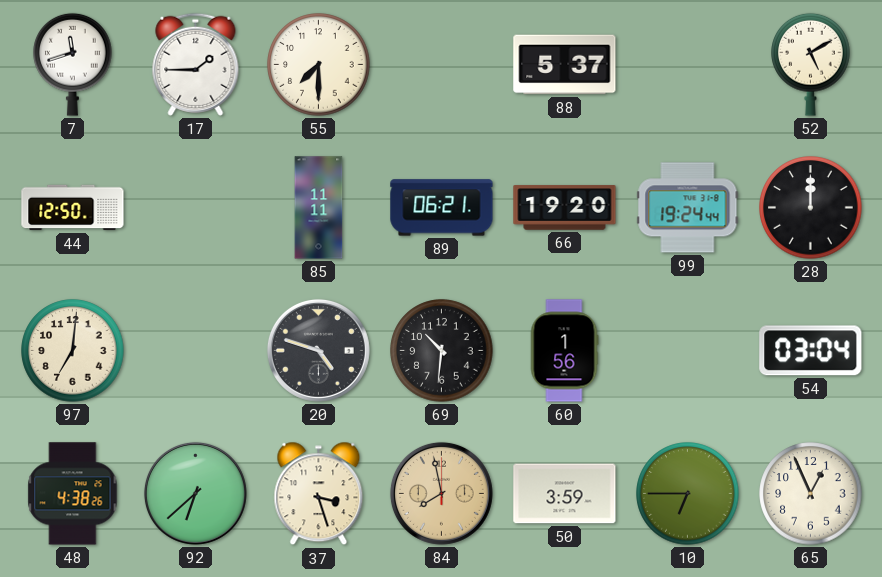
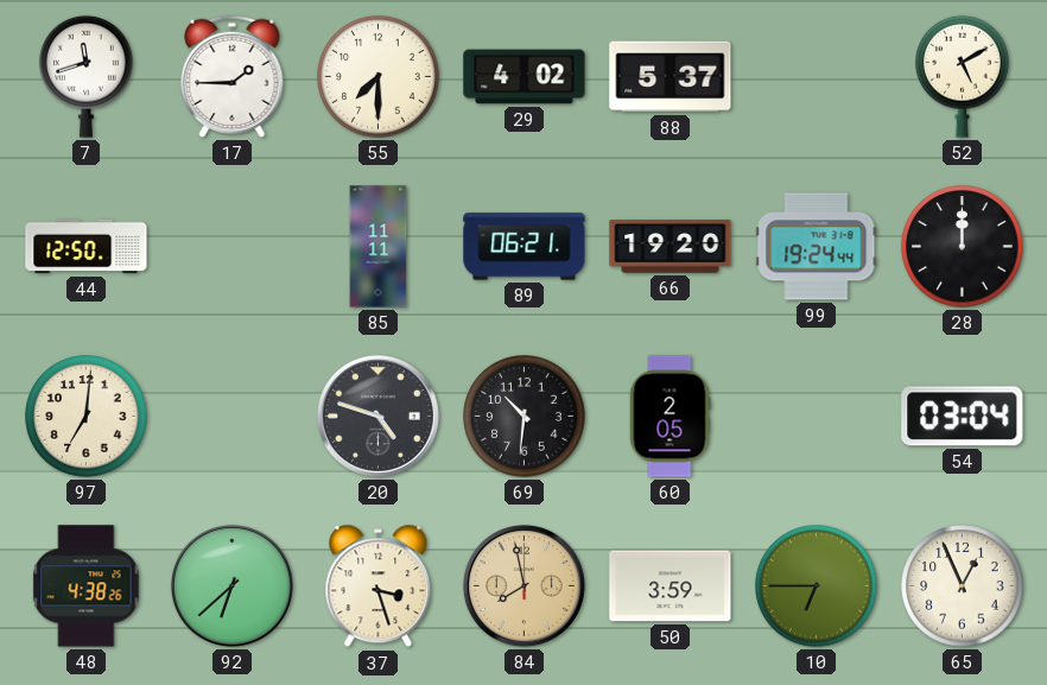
29: none -> 4:02
60: 1:56 -> 2:05
